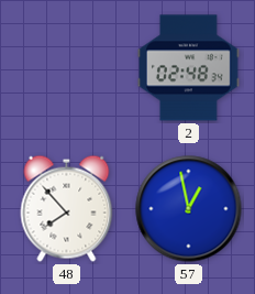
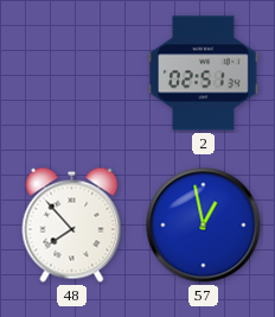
2: 02:48 -> 02:51
